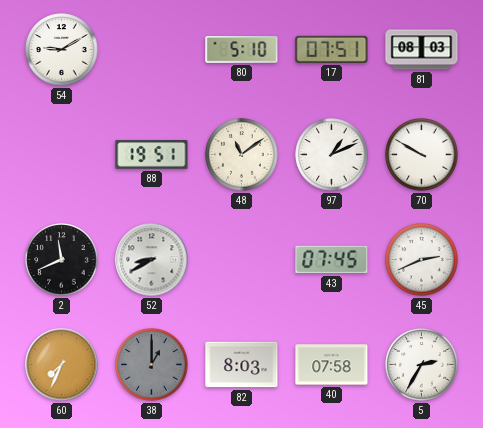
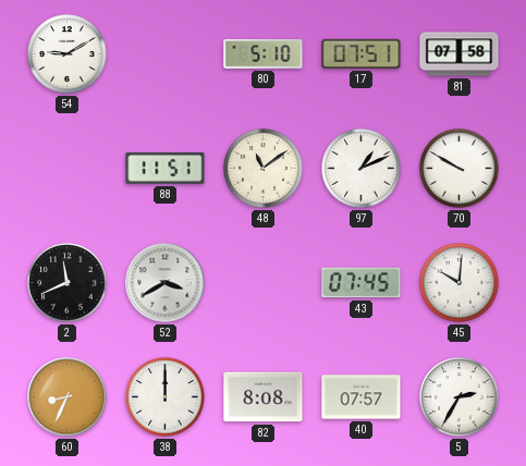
81: 08:03 -> 07:58
88: 19:51 -> 11:51
52: 8:40 -> 3:40
45: 2:41 -> 10:01
60: 7:34 -> 8:34
38: 1:00 -> 12:00
38 dial: grey -> white
82: 8:03 -> 8:08
40: 07:58 -> 07:57
